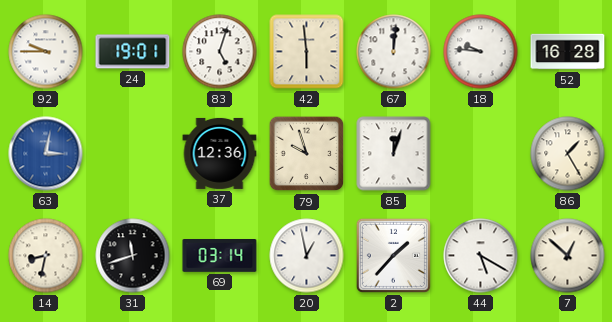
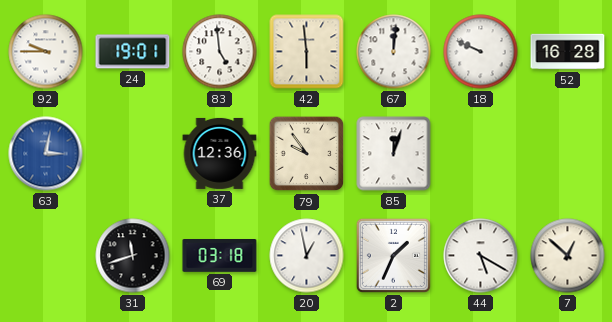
83: 5:03 -> 4:59
18: 9:46 -> 9:49
79: 9:57 -> 9:54
86: 1:25 -> none
14: 8:32 -> none
69: 03:14 -> 03:18
2: 1:37 -> 1:34
